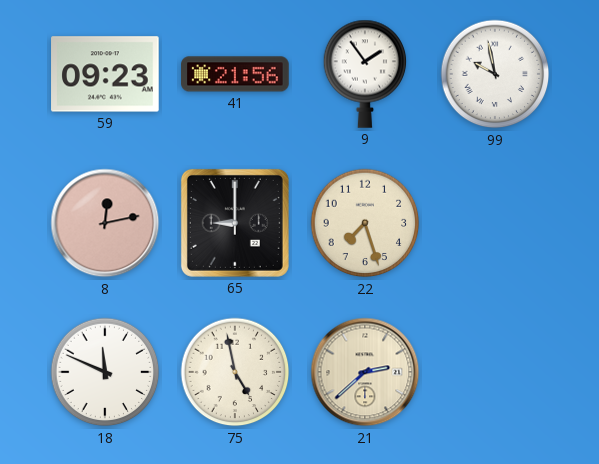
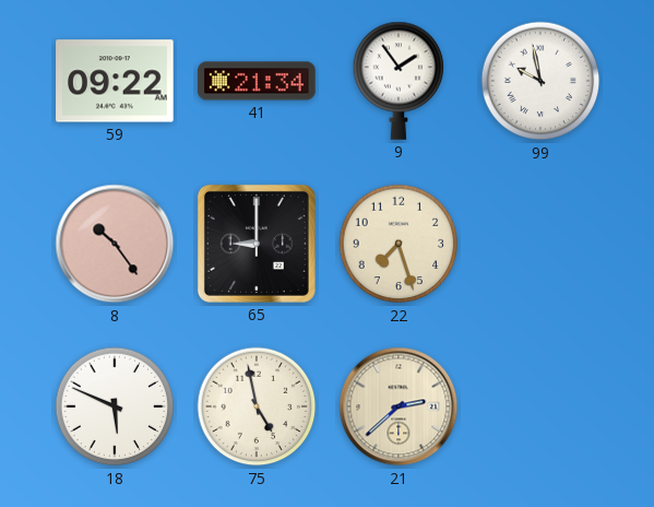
59: 09:23 -> 09:22
41: 21:56 -> 21:34
8: 12:13 -> 10:24
18: 11:49 -> 5:49
